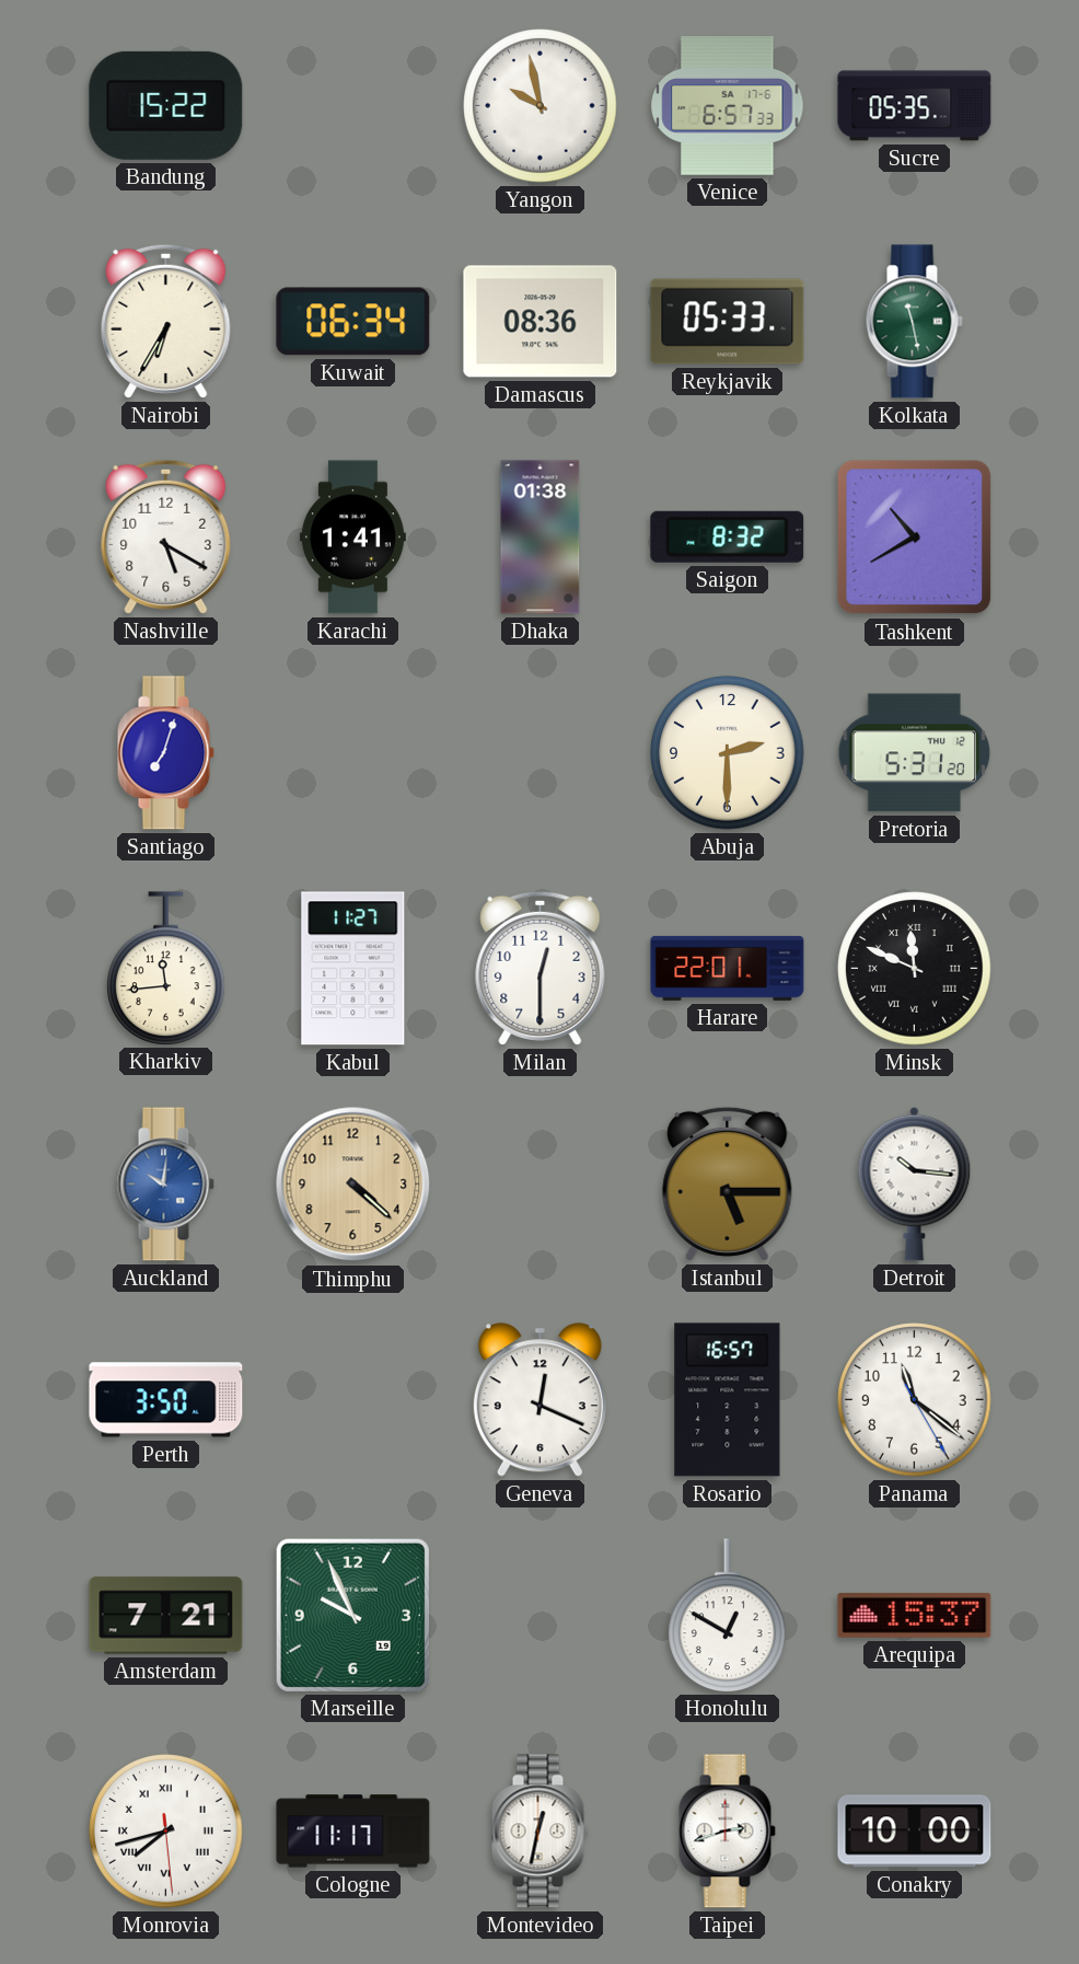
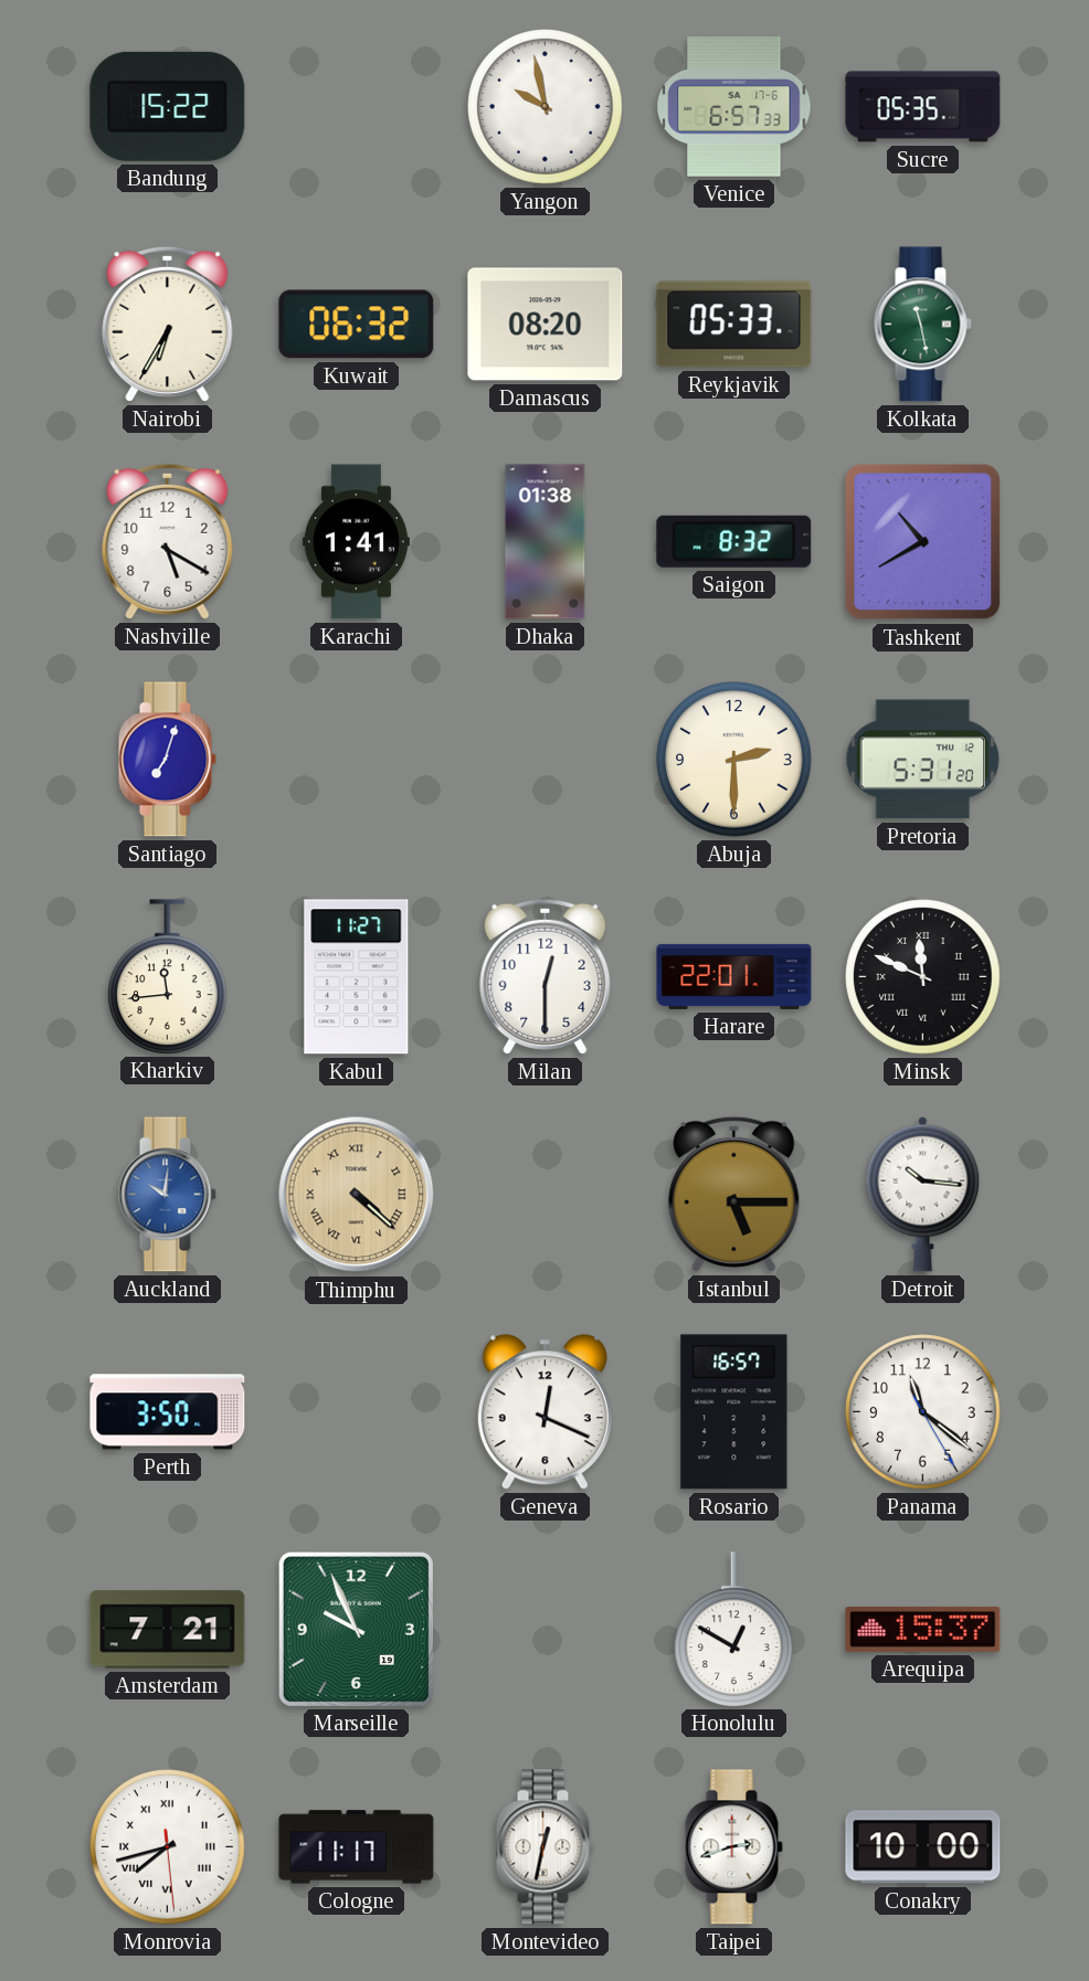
Kuwait: 06:34 -> 06:32
Damascus: 08:36 -> 08:20
Thimphu numerals: Arabic -> Roman
